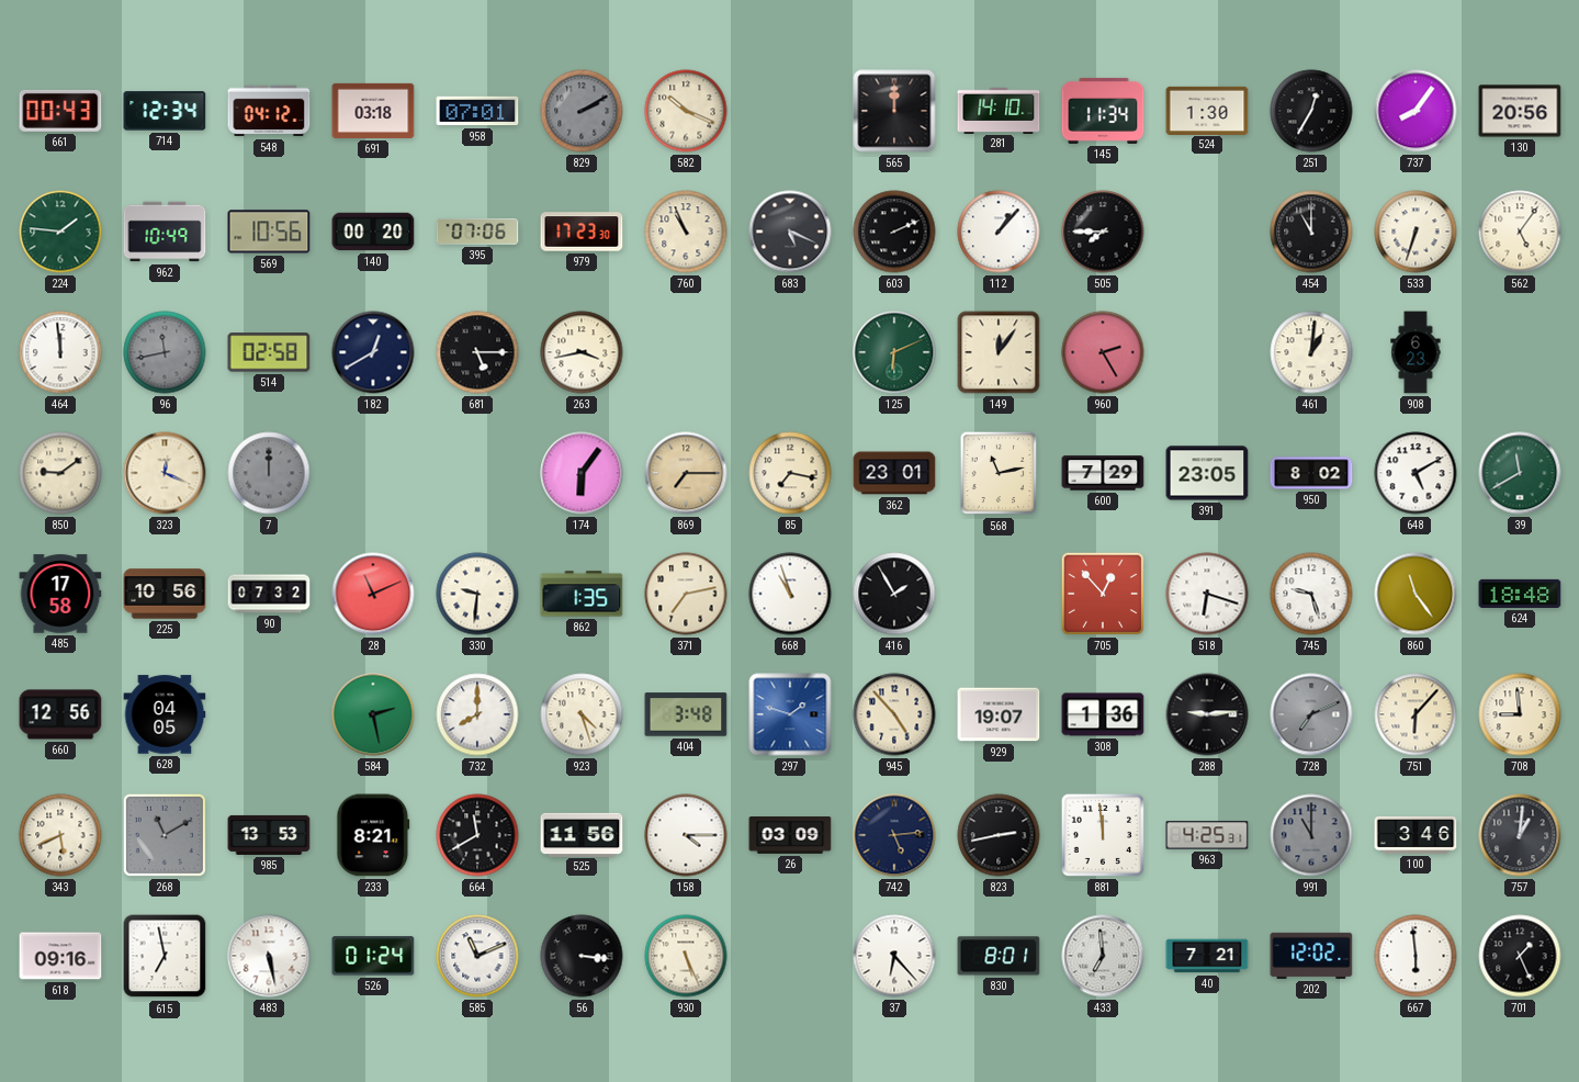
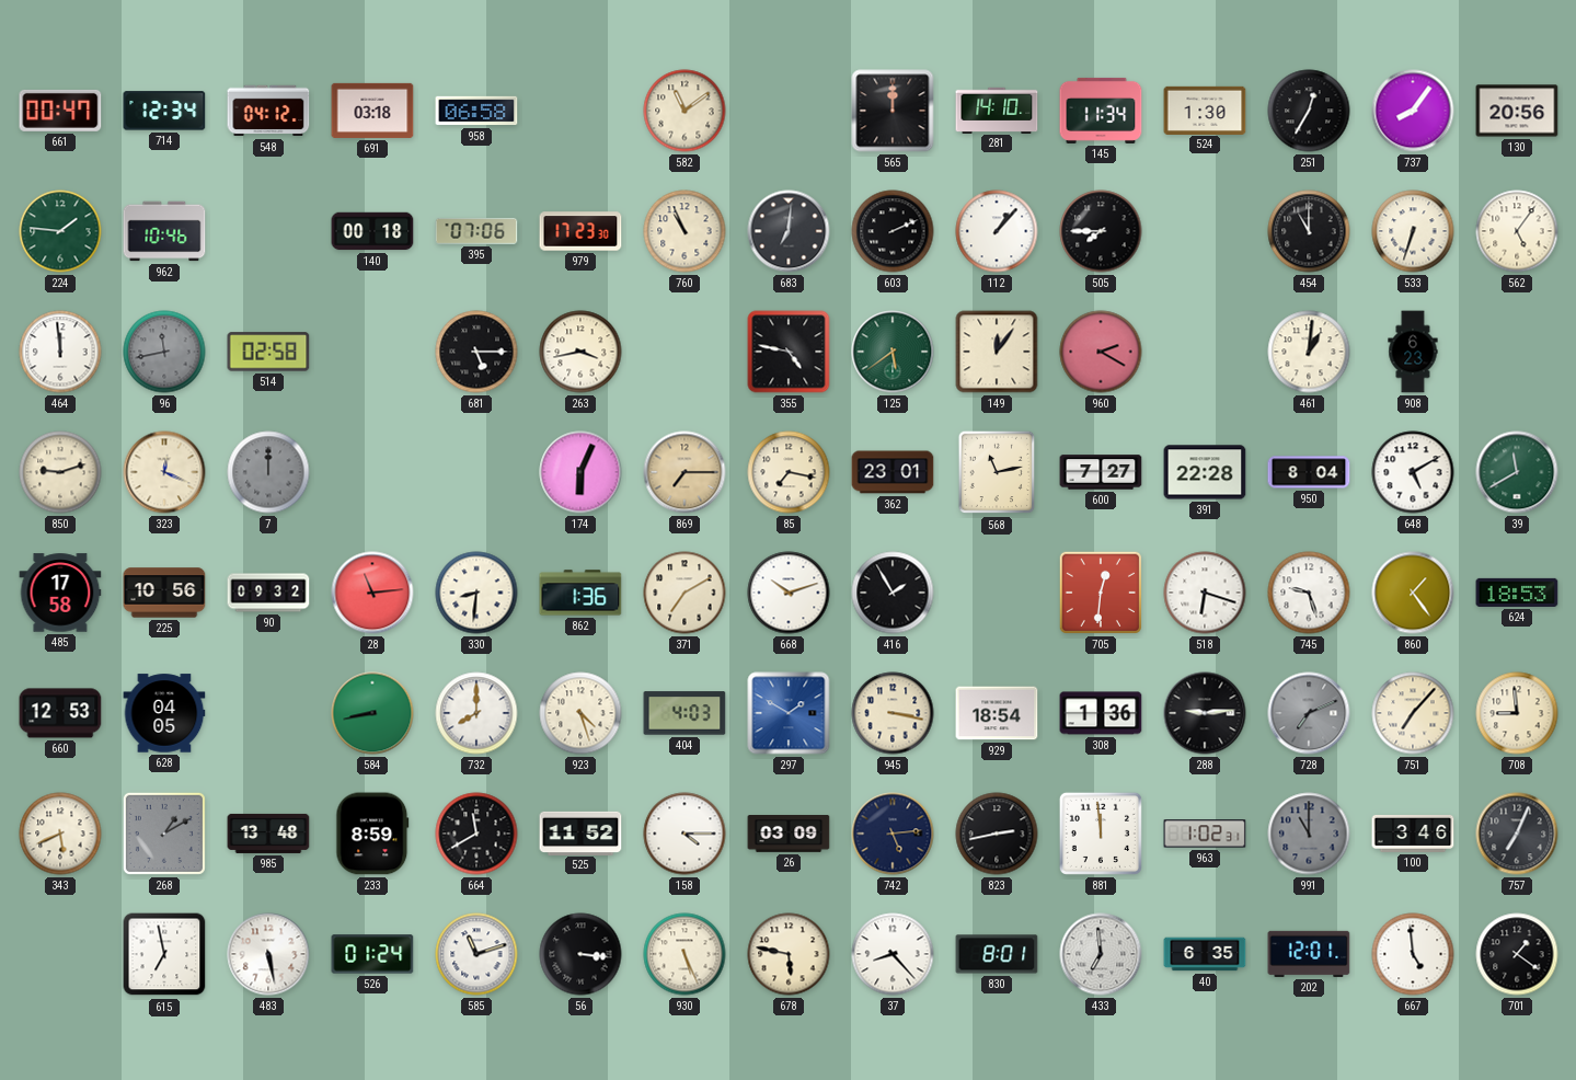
661: 00:43 -> 00:47
958: 07:01 -> 06:58
829: 2:10 -> none
582: 10:19 -> 11:09
962: 10:49 -> 10:46
569: 10:56 -> none
140: 00:20 -> 00:18
683: 5:19 -> 7:01
182: 12:40 -> none
355: none -> 4:47
125: 6:11 -> 5:39
960: 2:25 -> 2:20
850: 9:09 -> 9:12
174: 6:06 -> 6:04
600: 7:29 -> 7:27
391: 23:05 -> 22:28
950: 8:02 -> 8:04
90: 07:32 -> 09:32
28: 11:11 -> 11:14
330: 9:31 -> 8:31
862: 1:35 -> 1:36
371: 7:13 -> 7:10
668: 10:57 -> 10:12
705: 12:53 -> 12:31
860: 11:24 -> 1:24
624: 18:48 -> 18:53
660: 12:56 -> 12:53
584: 2:28 -> 8:43
404: 3:48 -> 4:03
297: 1:48 -> 1:50
945: 4:53 -> 3:17
929: 19:07 -> 18:54
751: 6:07 -> 7:07
268: 11:10 -> 1:10
985: 13:53 -> 13:48
233: 8:21 -> 8:59
525: 11:56 -> 11:52
963: 4:25 -> 1:02
757: 1:01 -> 7:04
618: 09:16 -> none
585: 11:11 -> 11:12
678: none -> 5:47
37: 6:23 -> 8:23
40: 7:21 -> 6:35
202: 12:02 -> 12:01
667: 5:59 -> 4:59
701: 1:26 -> 1:21
